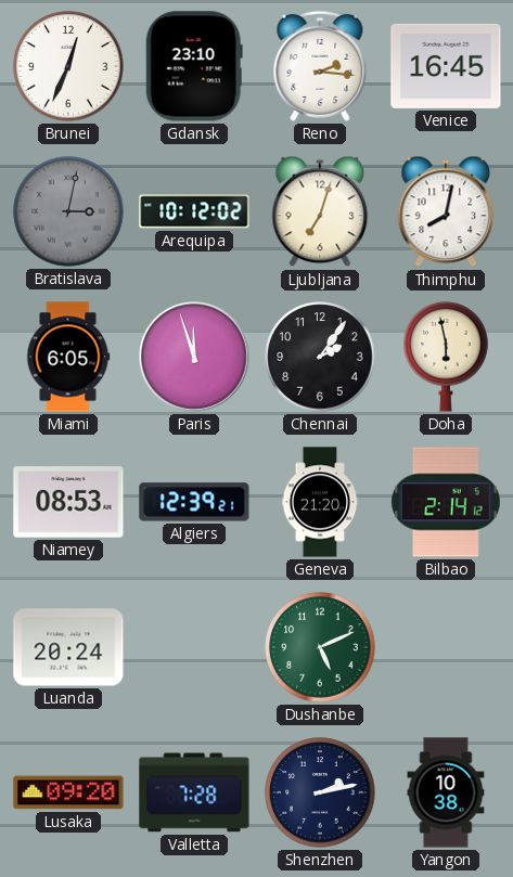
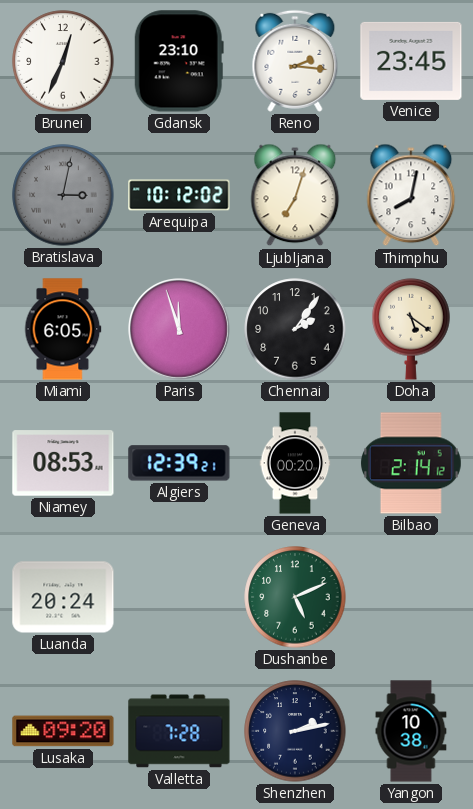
Venice: 16:45 -> 23:45
Doha: 5:58 -> 5:21
Geneva: 21:20 -> 00:20
